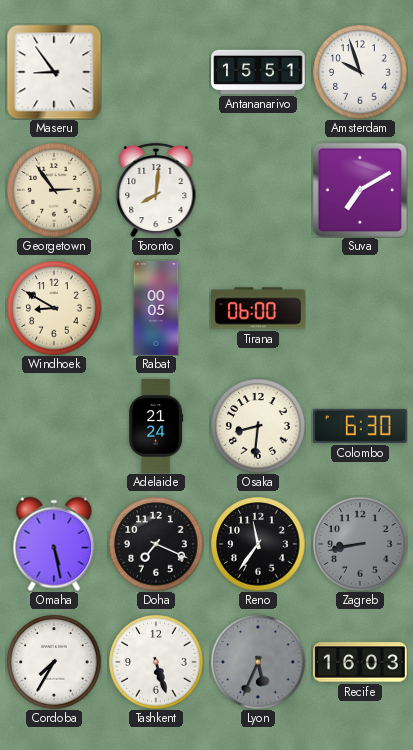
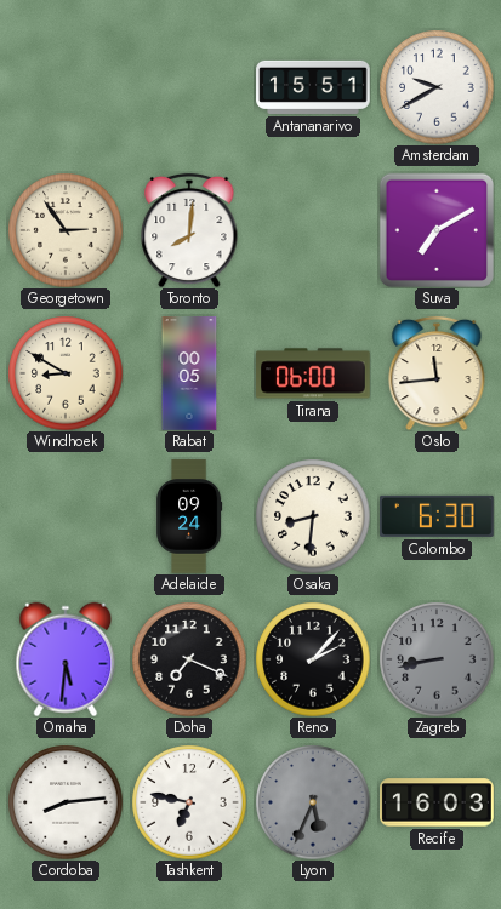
Maseru: 8:54 -> none
Amsterdam: 9:57 -> 9:40
Oslo: none -> 11:44
Adelaide: 21:24 -> 09:24
Omaha: 5:28 -> 5:31
Reno: 11:36 -> 2:07
Cordoba: 7:35 -> 8:14
Tashkent: 5:27 -> 6:47
